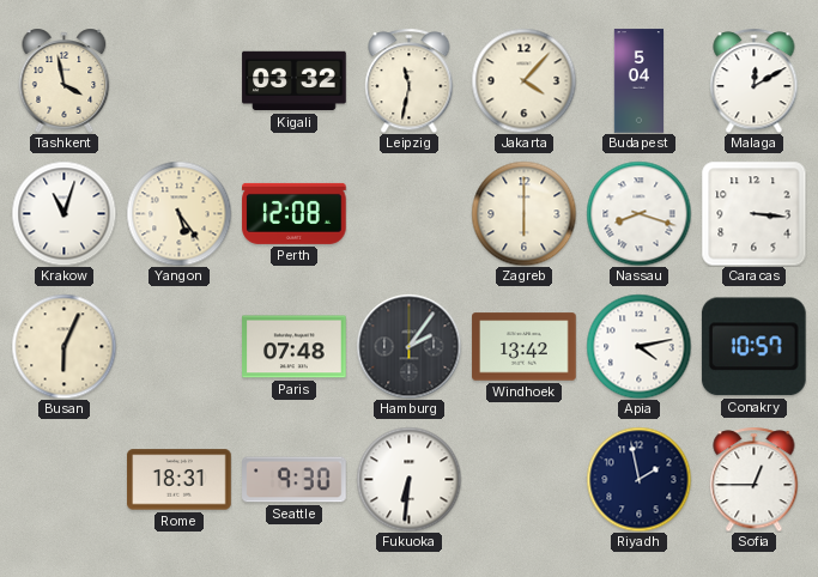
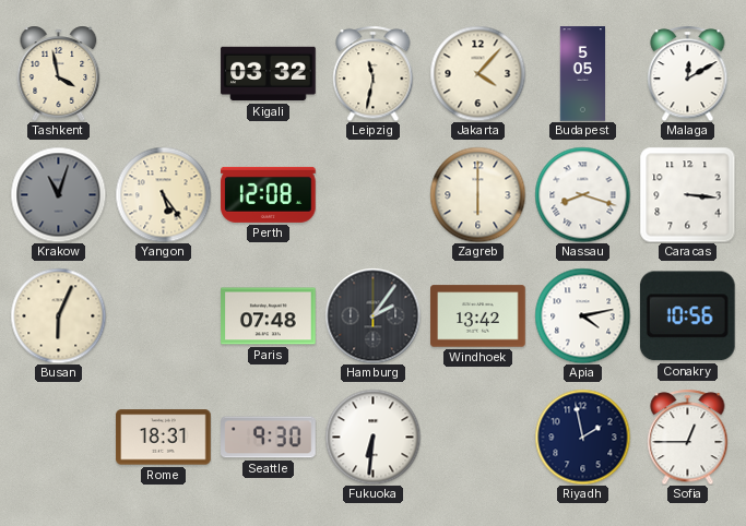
Budapest: 5:04 -> 5:05
Krakow dial: white -> grey
Conakry: 10:57 -> 10:56
